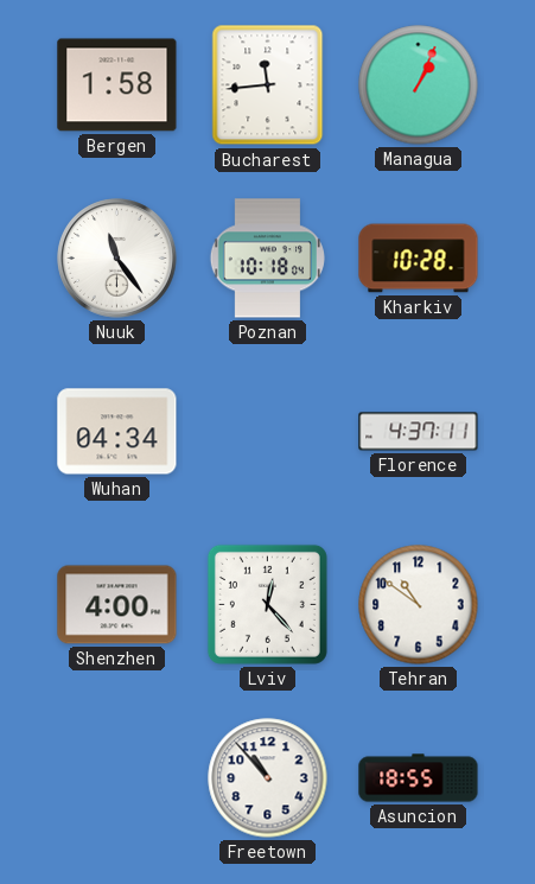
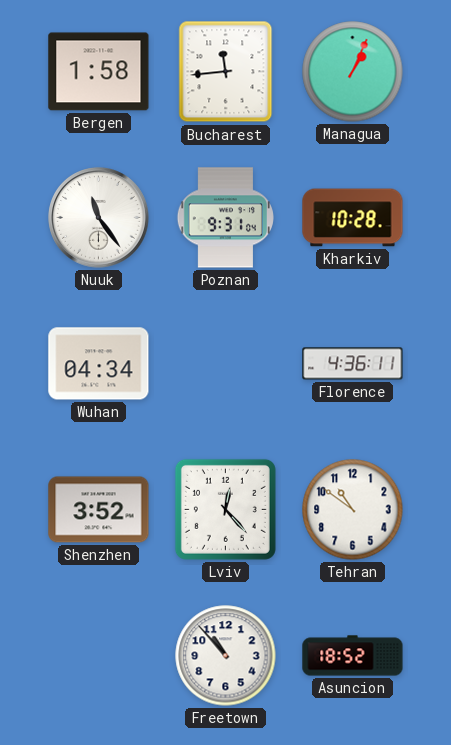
Poznan: 10:18 -> 9:31
Florence: 4:37 -> 4:36
Shenzhen: 4:00 -> 3:52
Asuncion: 18:55 -> 18:52
